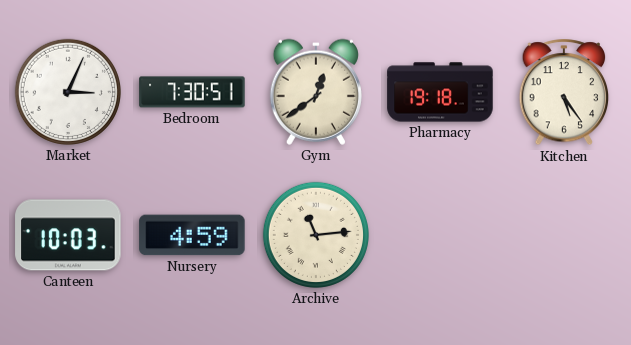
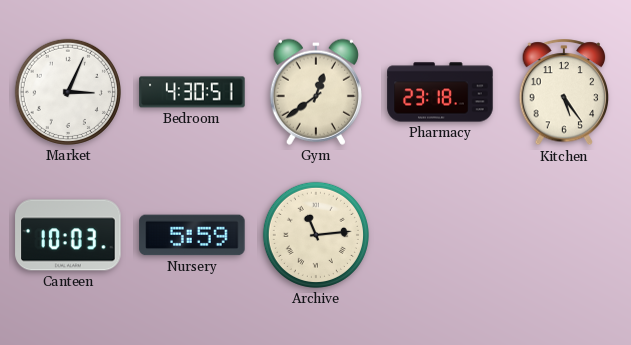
Bedroom: 7:30 -> 4:30
Pharmacy: 19:18 -> 23:18
Nursery: 4:59 -> 5:59
